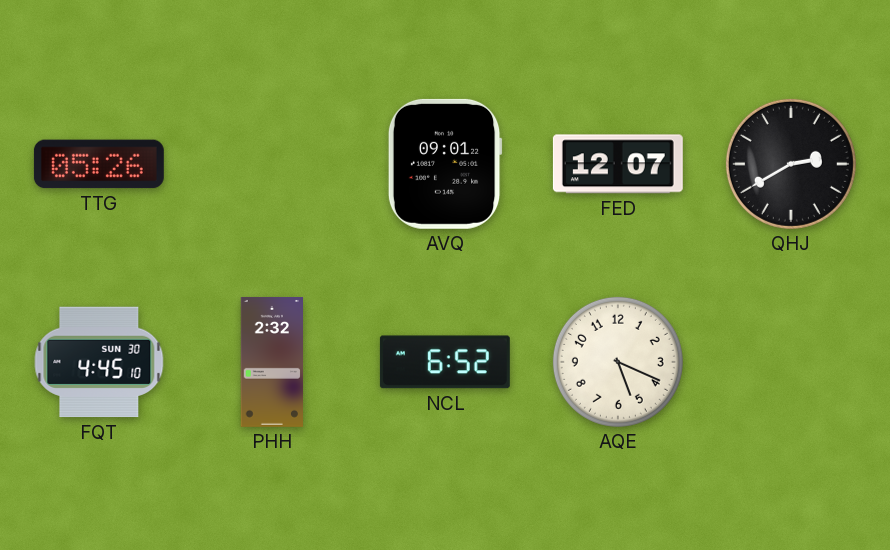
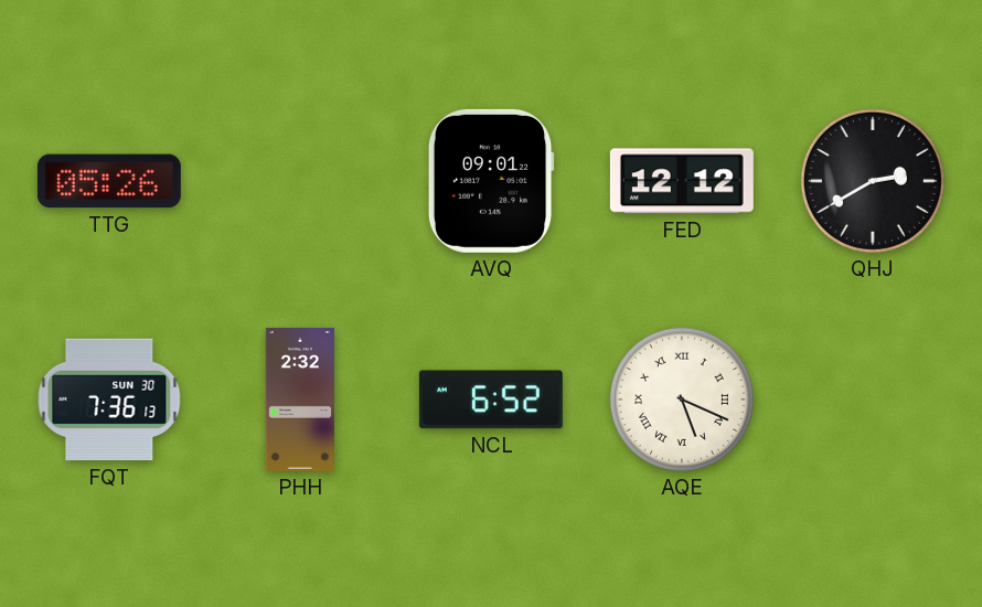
FED: 12:07 -> 12:12
FQT: 4:45 -> 7:36
AQE numerals: Arabic -> Roman
